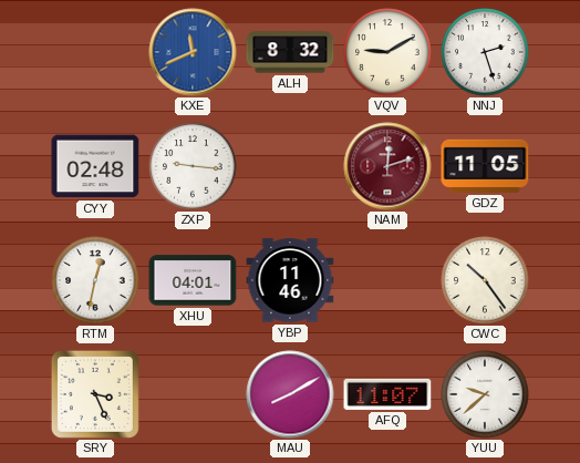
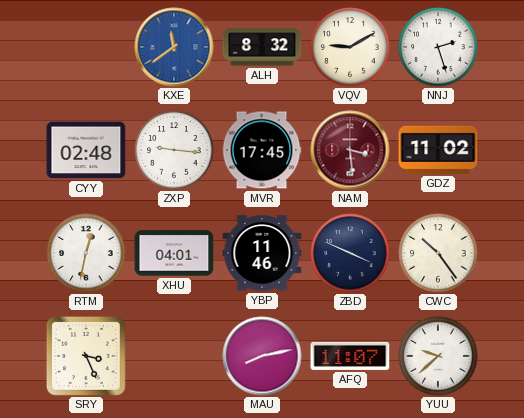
KXE: 11:41 -> 11:39
MVR: none -> 17:45
NAM: 12:12 -> 3:29
GDZ: 11:05 -> 11:02
ZBD: none -> 3:49
MAU: 8:10 -> 8:13
